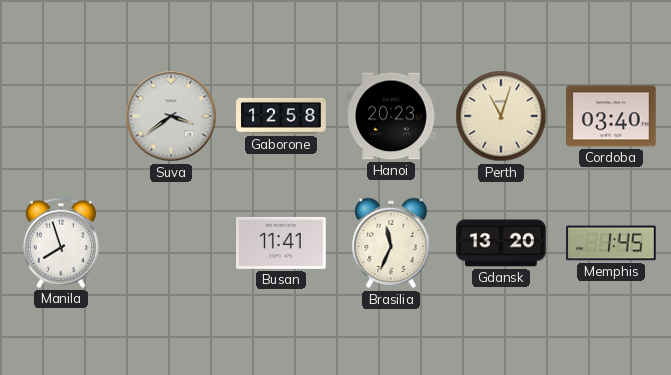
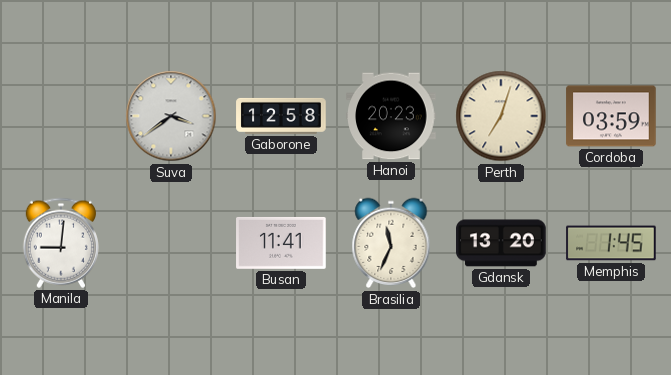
Perth: 11:03 -> 7:03
Cordoba: 03:40 -> 03:59
Manila: 7:57 -> 9:01
